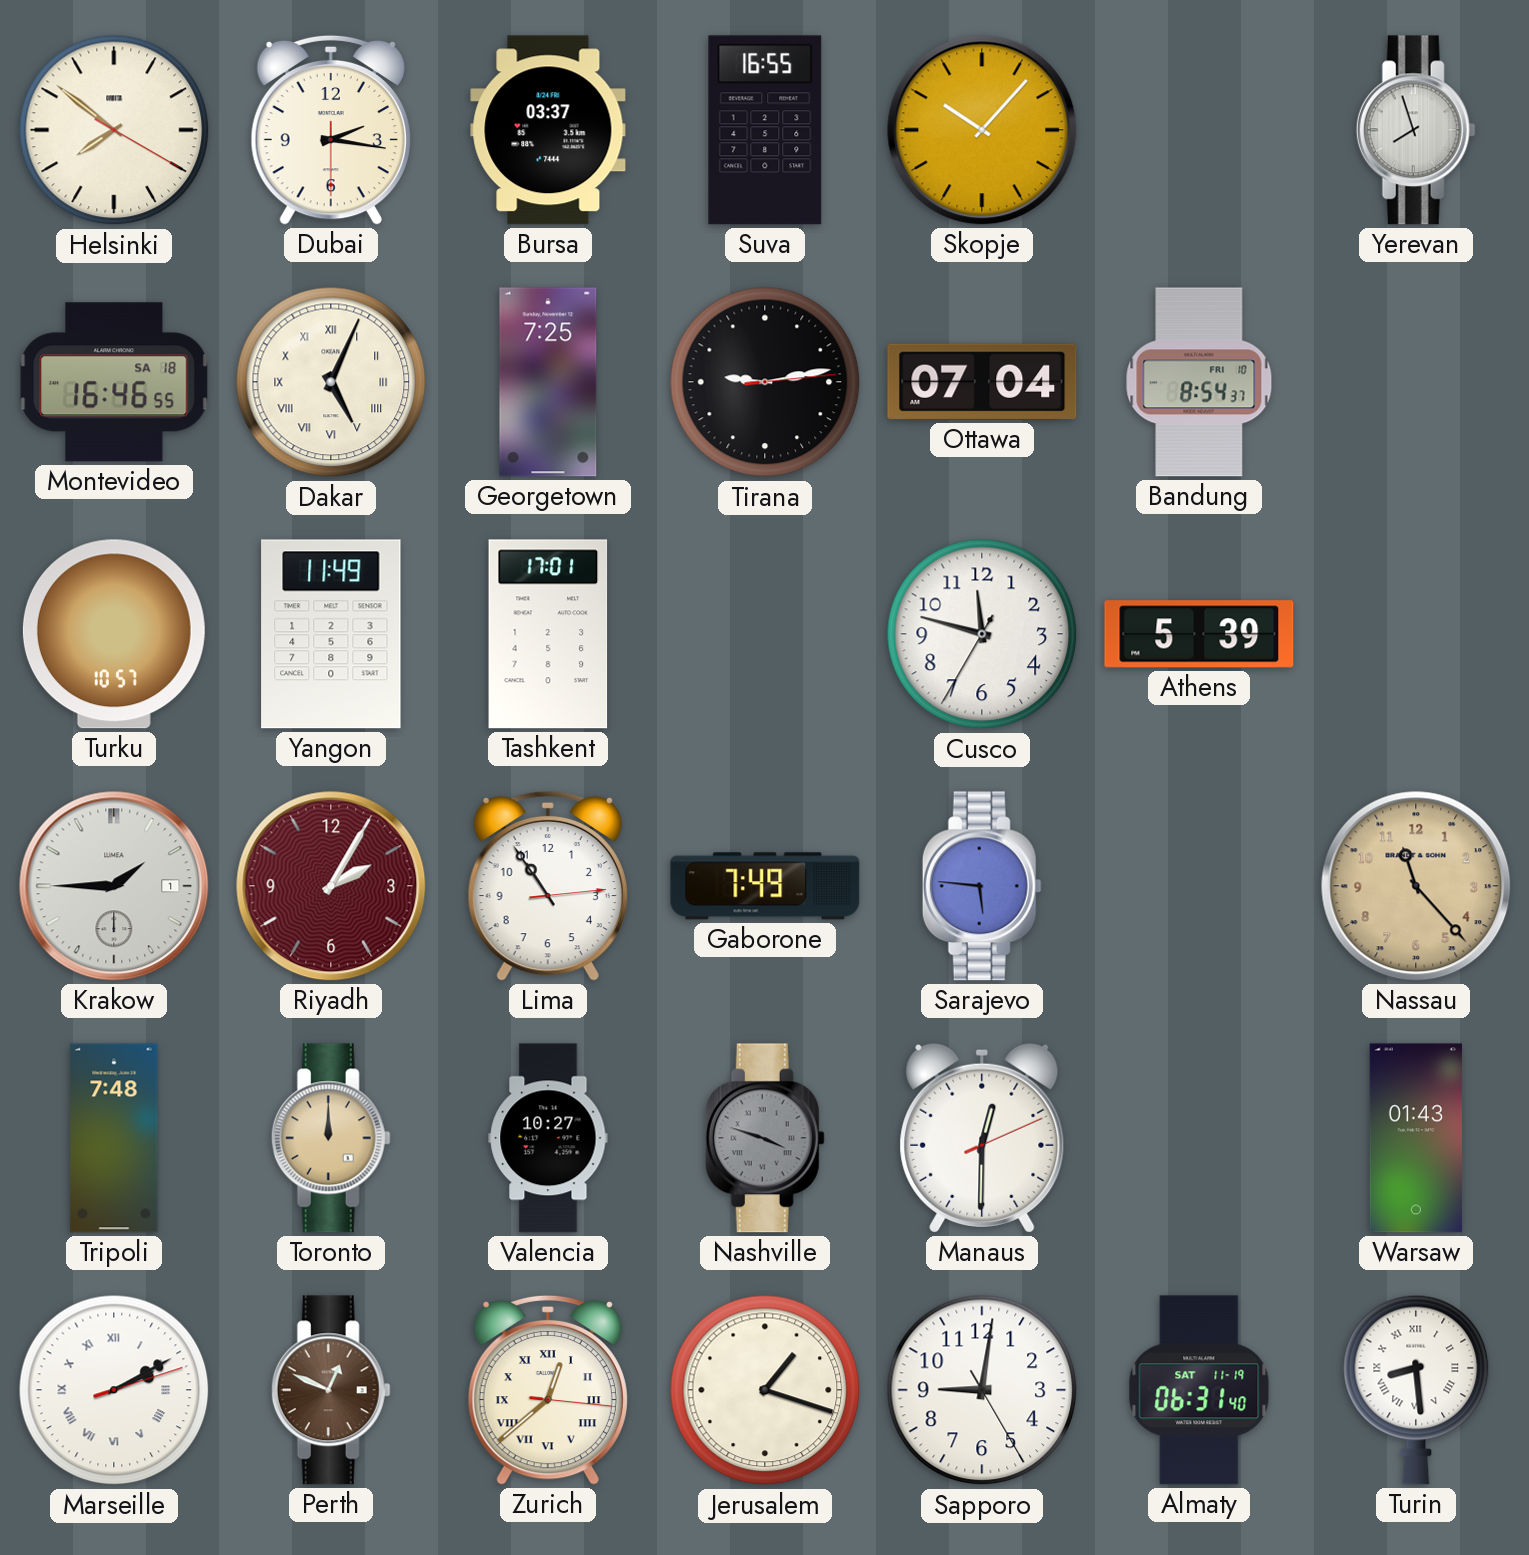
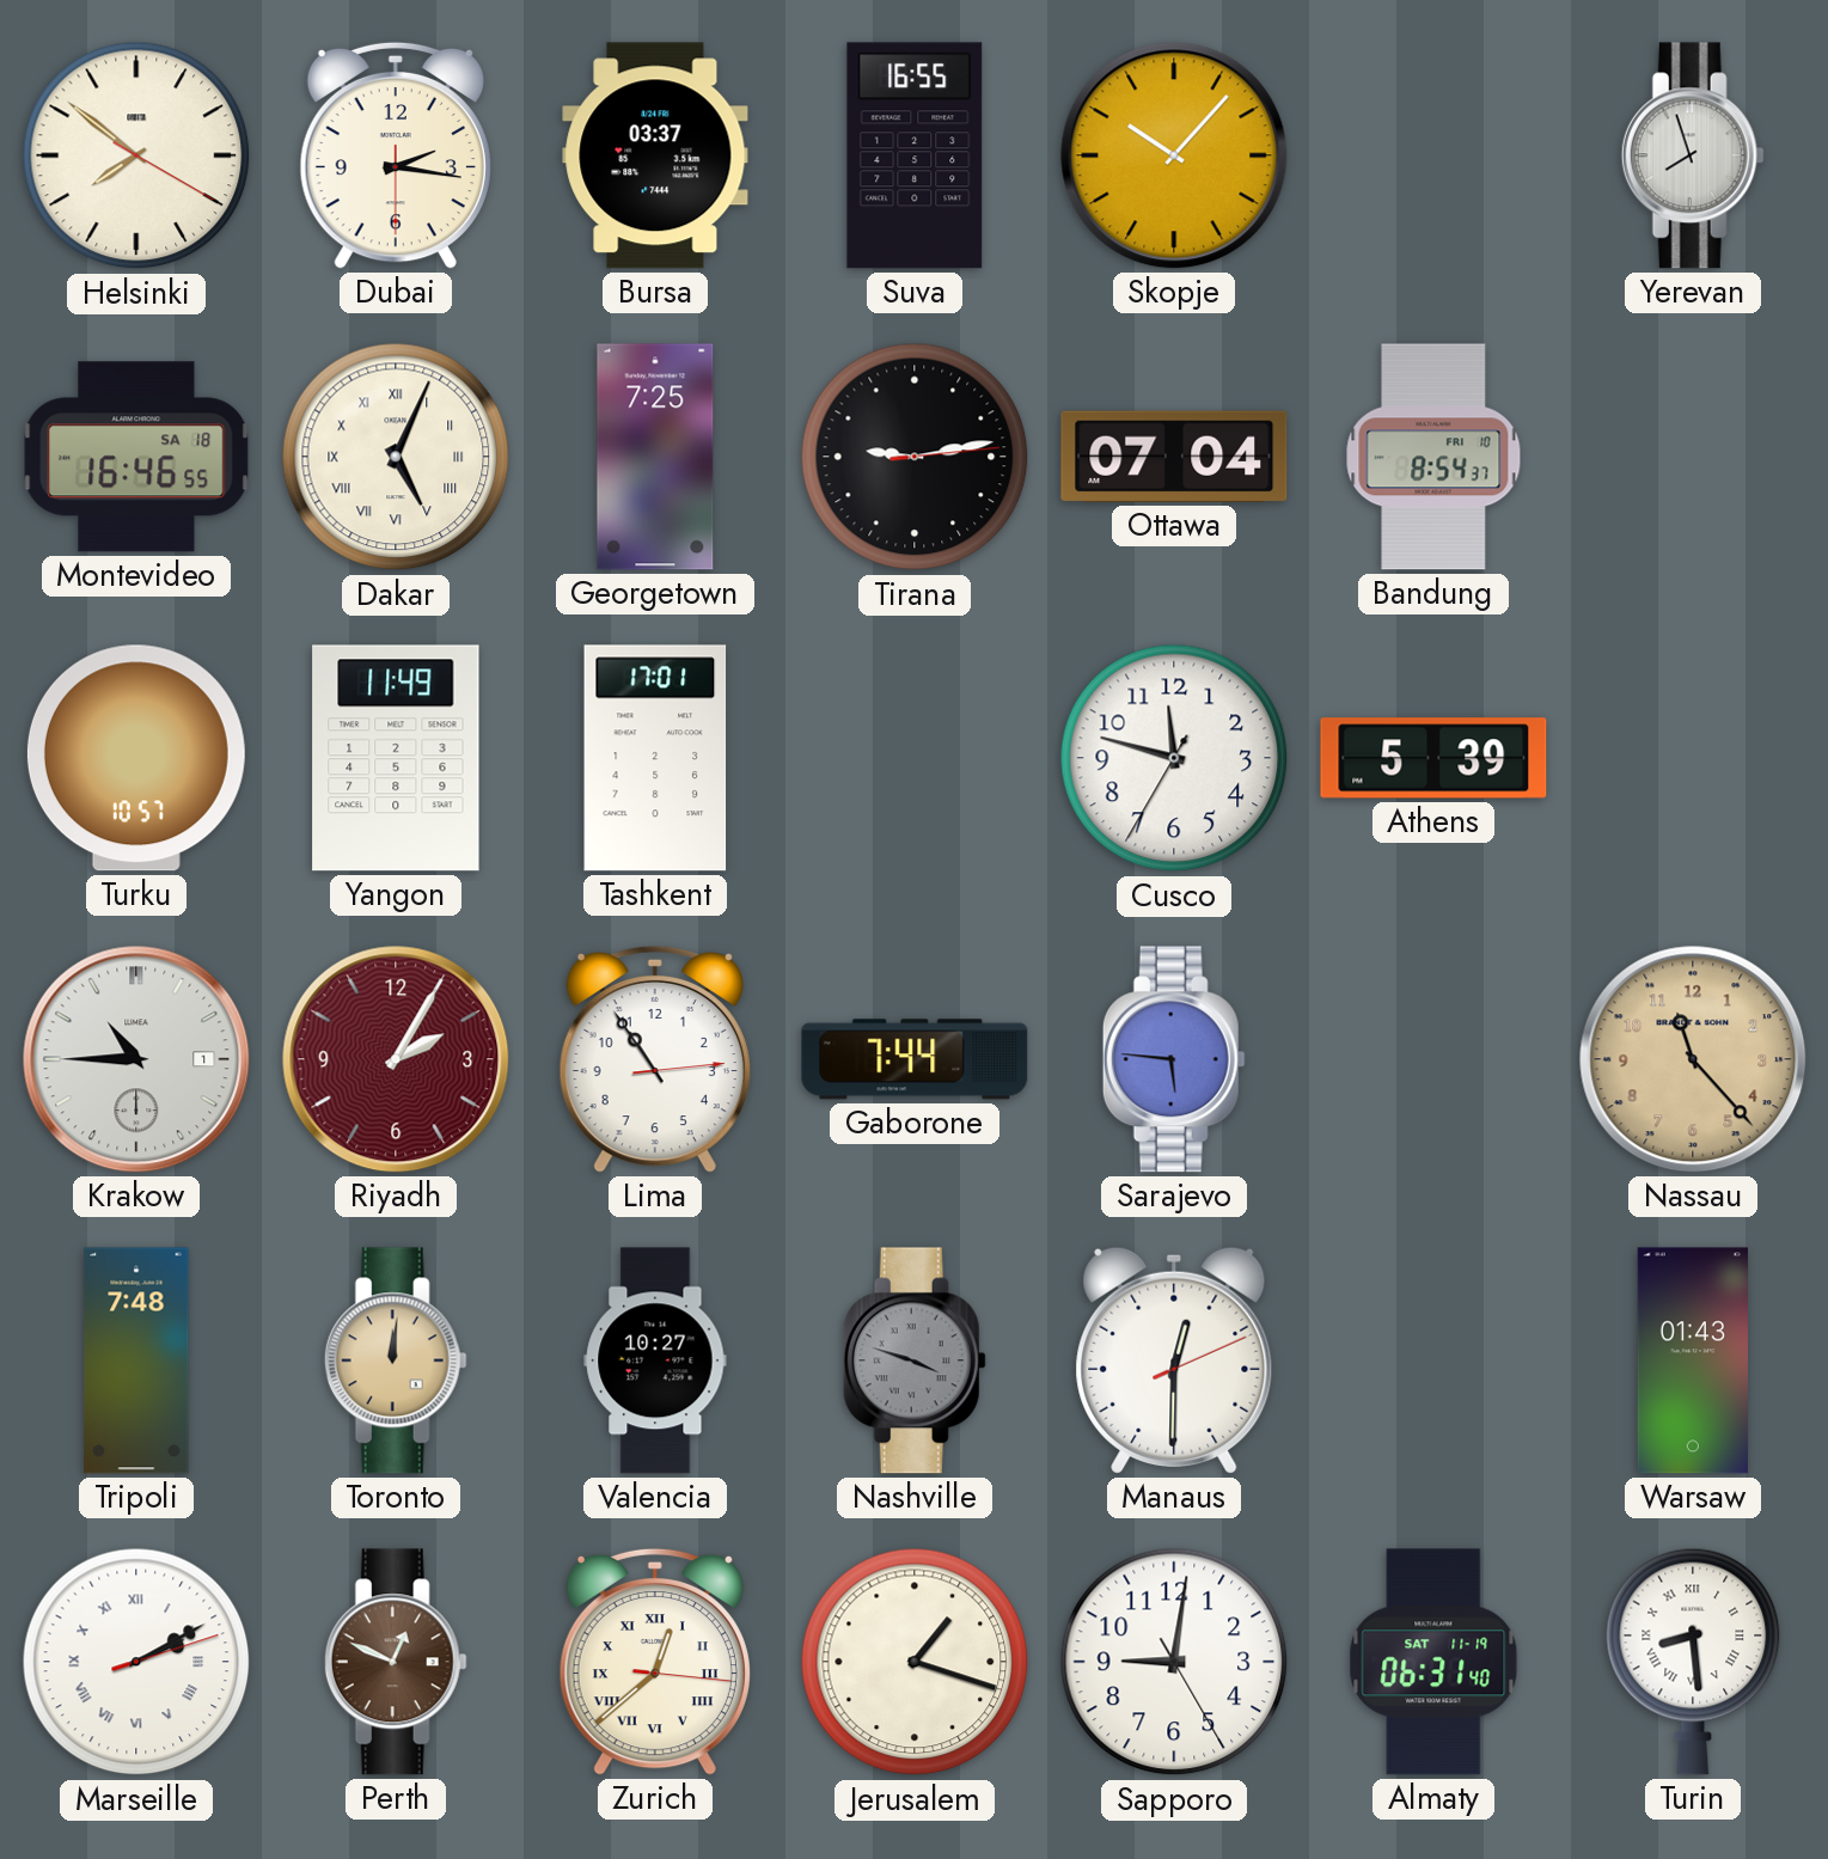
Krakow: 1:45 -> 10:45
Gaborone: 7:49 -> 7:44
Toronto: 12:00 -> 12:01
